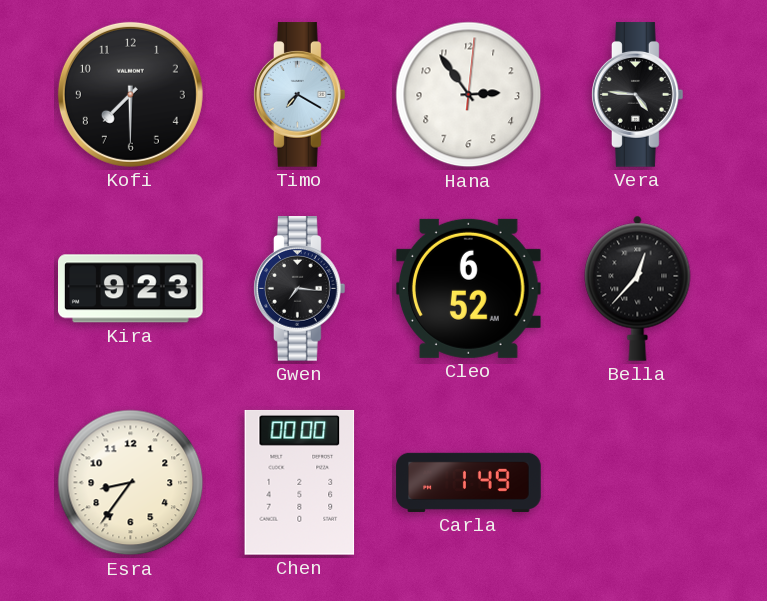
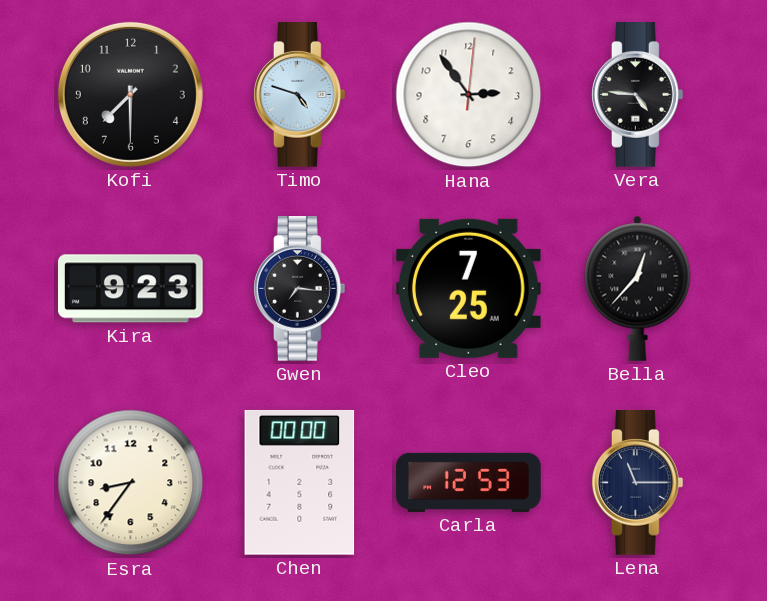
Timo: 7:20 -> 4:48
Cleo: 6:52 -> 7:25
Carla: 1:49 -> 12:53
Lena: none -> 11:15
